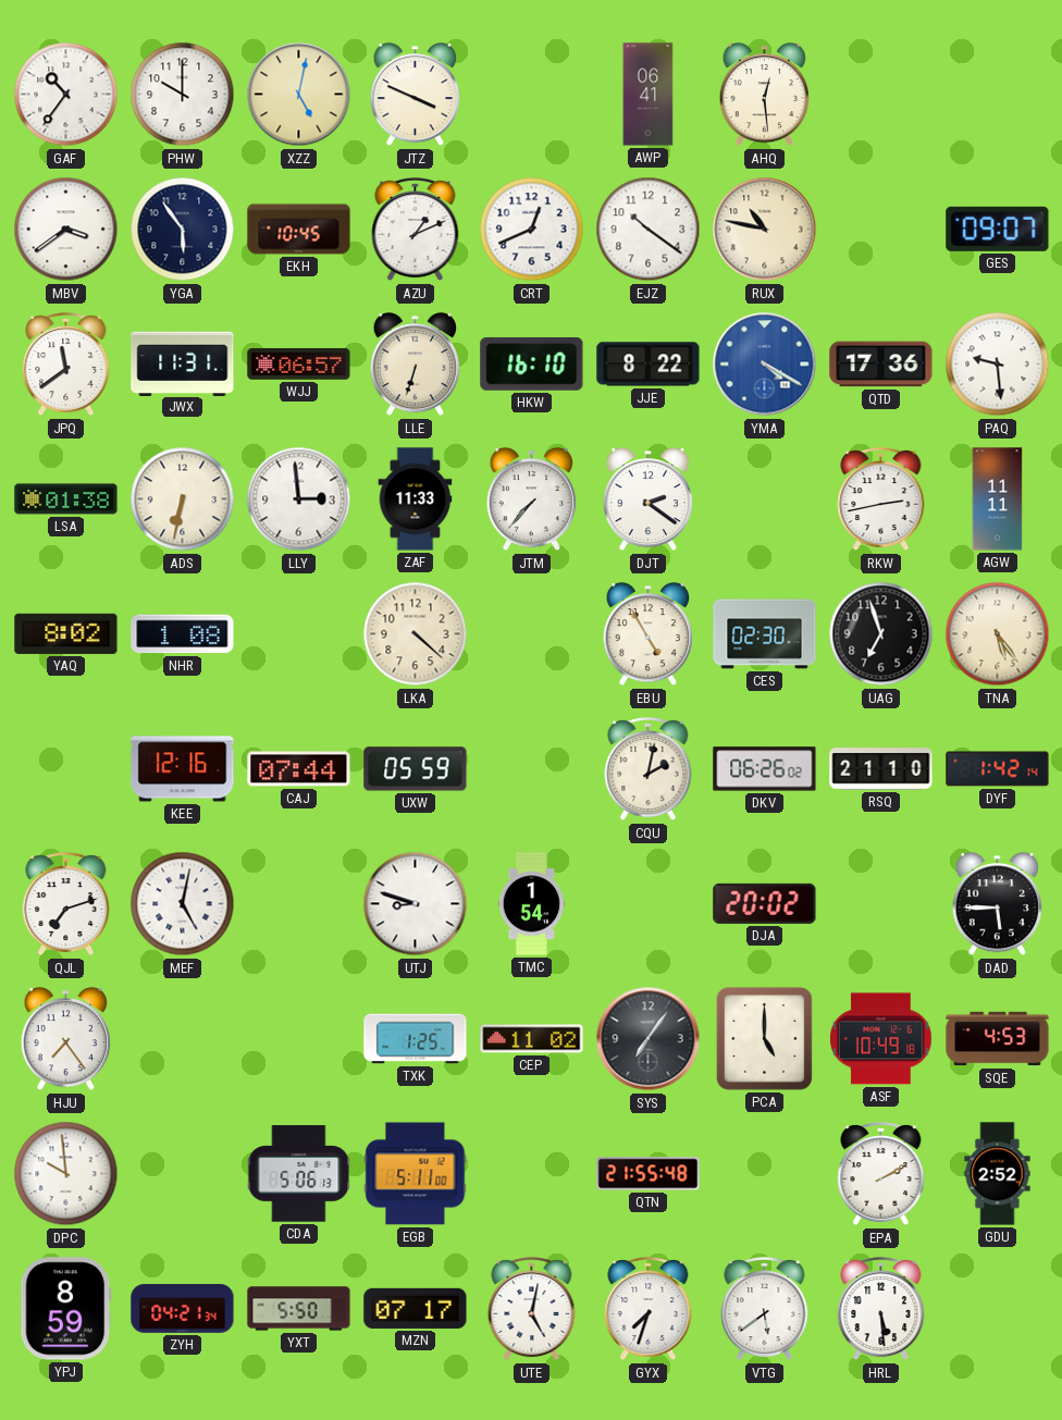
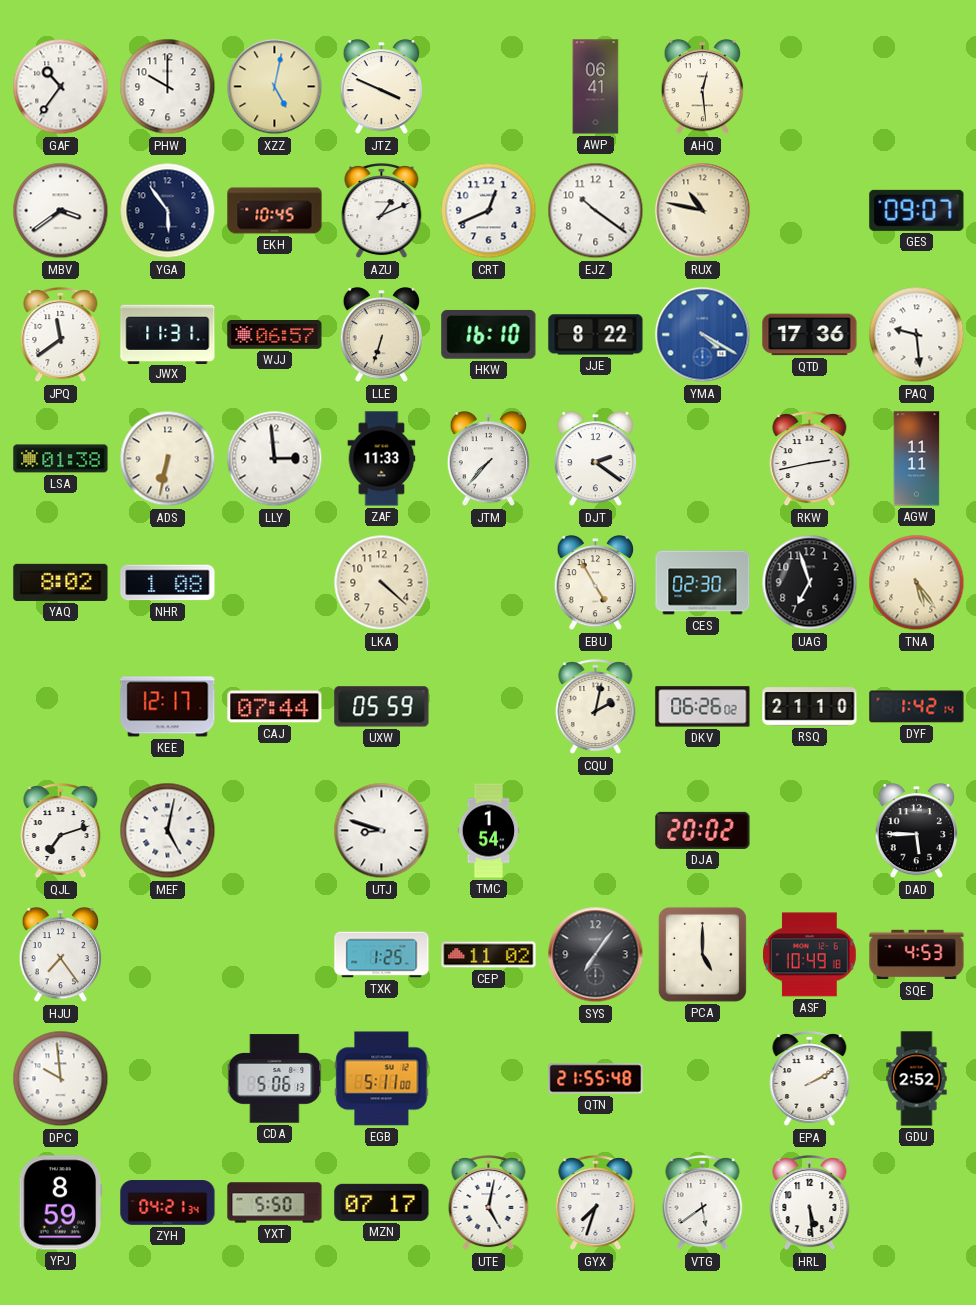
KEE: 12:16 -> 12:17
